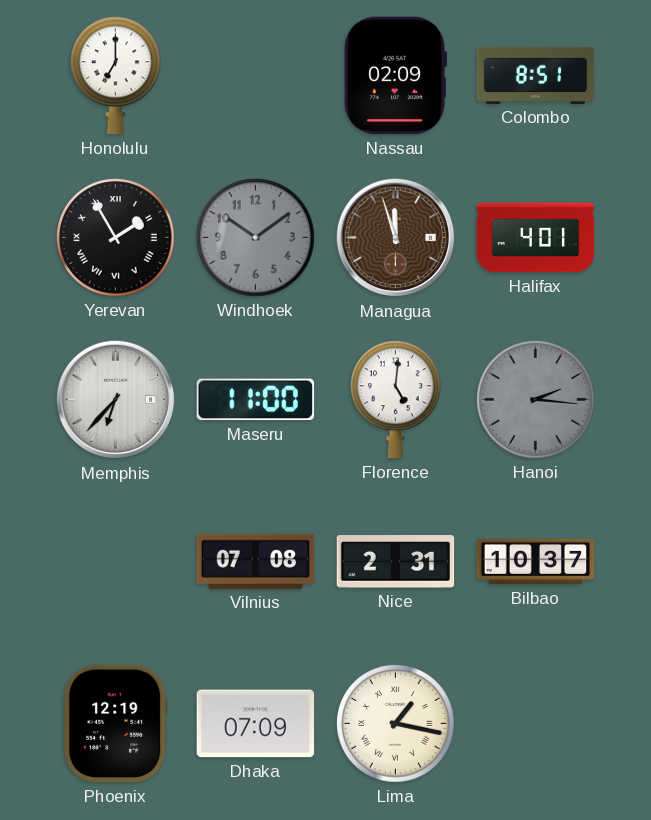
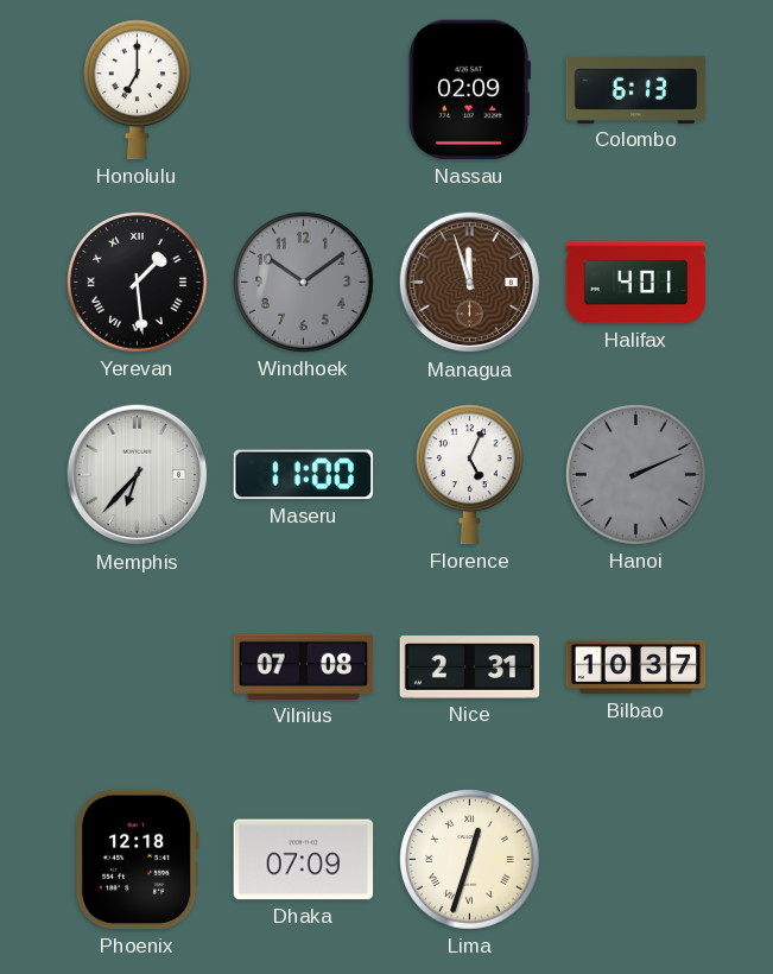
Colombo: 8:51 -> 6:13
Yerevan: 1:55 -> 1:29
Florence: 5:01 -> 5:04
Hanoi: 2:16 -> 2:11
Phoenix: 12:19 -> 12:18
Lima: 1:17 -> 12:33
